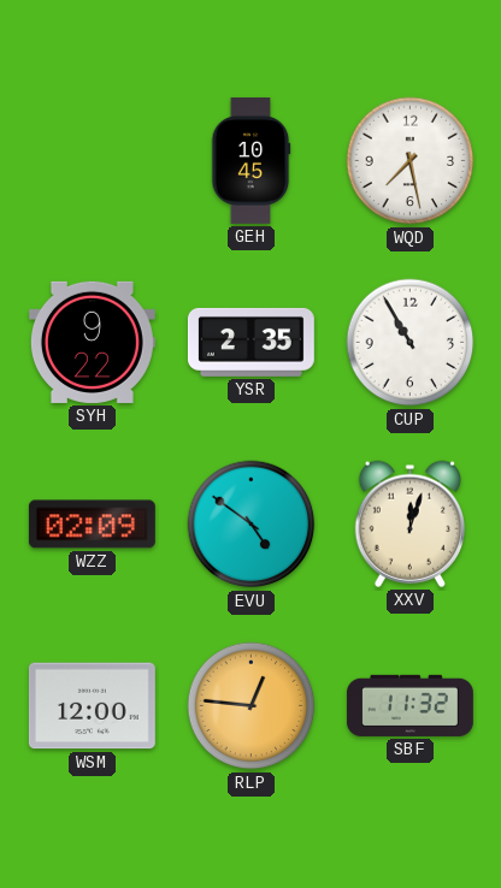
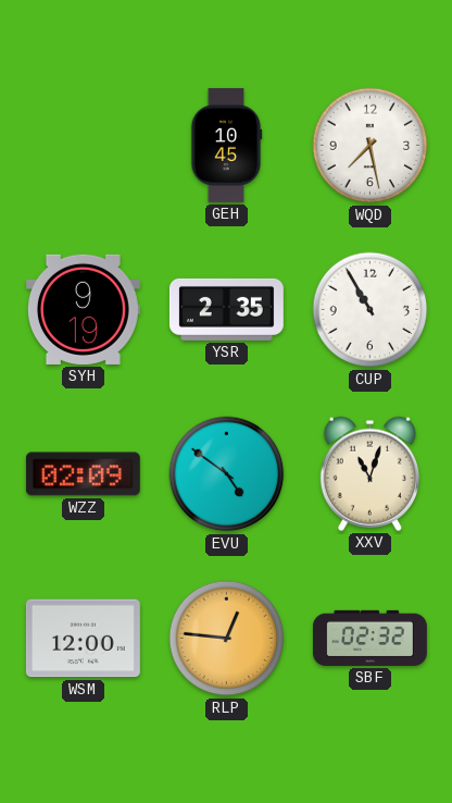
SYH: 9:22 -> 9:19
XXV: 12:03 -> 11:03
SBF: 11:32 -> 02:32
